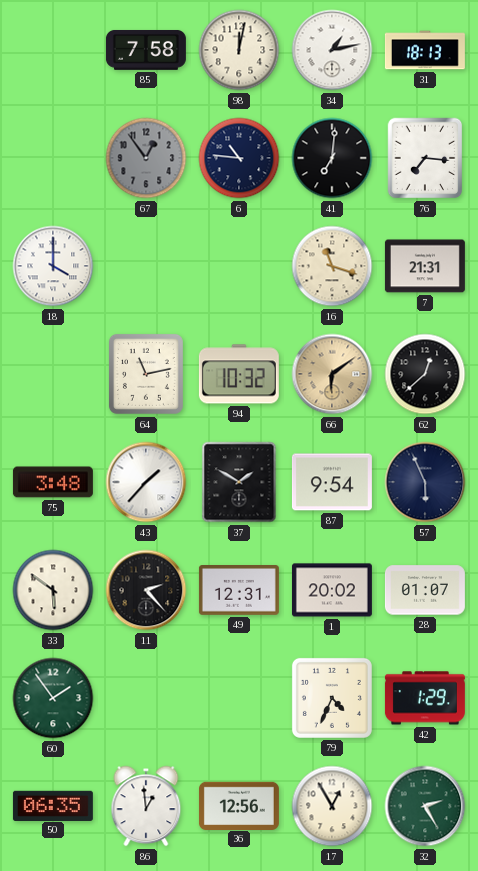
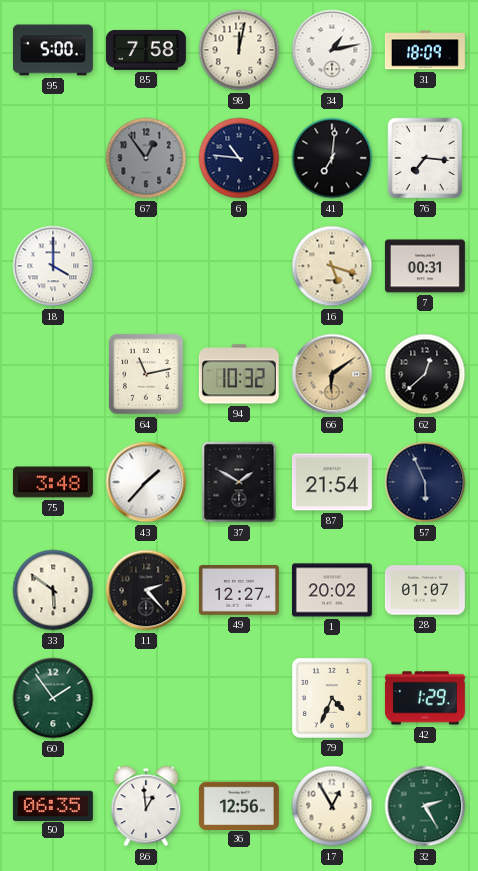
95: none -> 5:00
31: 18:13 -> 18:09
16: 11:18 -> 5:18
7: 21:31 -> 00:31
87: 9:54 -> 21:54
49: 12:31 -> 12:27
